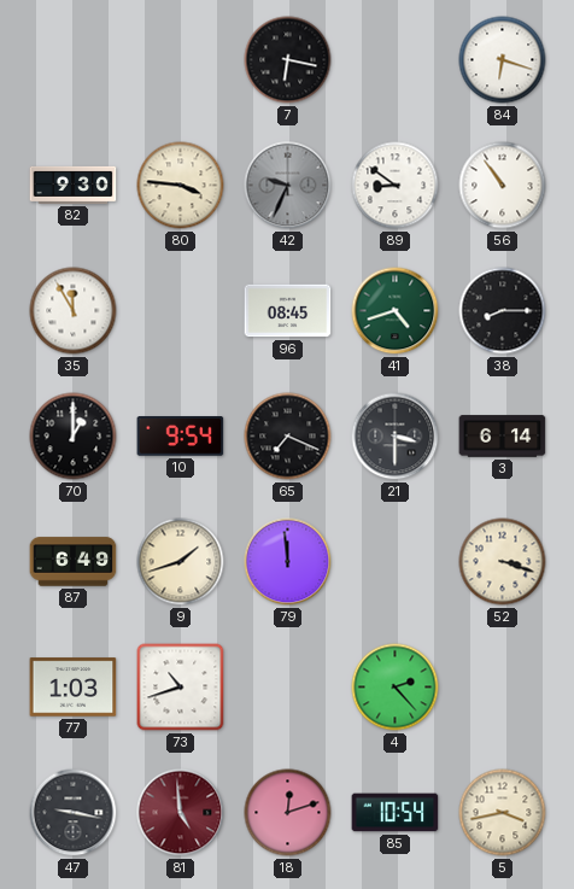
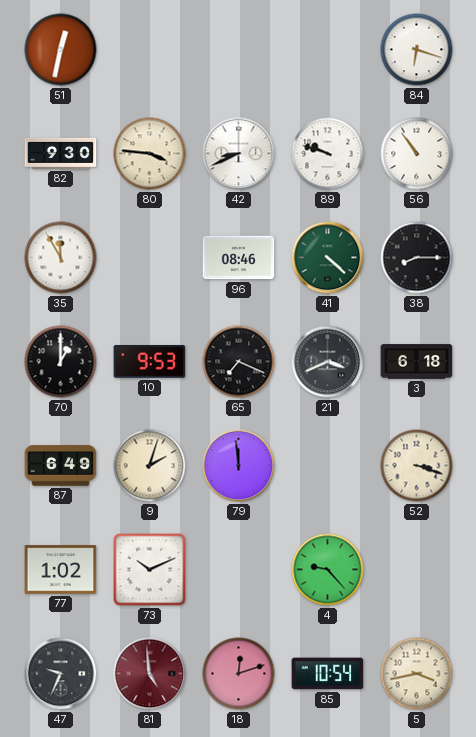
51: none -> 12:32
7: 6:17 -> none
42: 9:34 -> 8:41
42 dial: grey -> white
89: 8:51 -> 9:48
96: 08:45 -> 08:46
41: 4:42 -> 4:22
10: 9:54 -> 9:53
21: 3:30 -> 3:41
3: 6:14 -> 6:18
9: 1:42 -> 2:03
77: 1:03 -> 1:02
73: 10:42 -> 10:11
4: 2:23 -> 9:23
47: 9:17 -> 9:34
